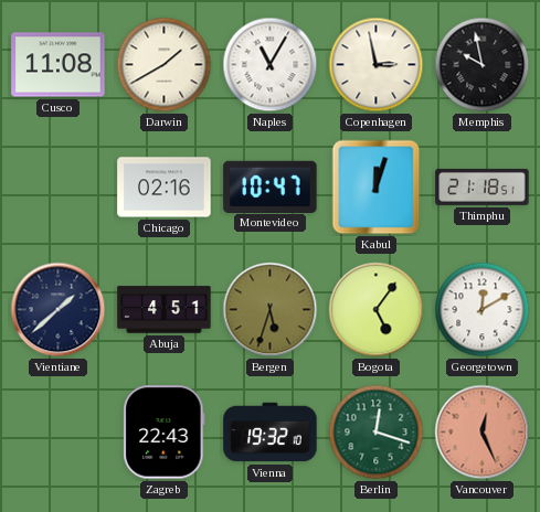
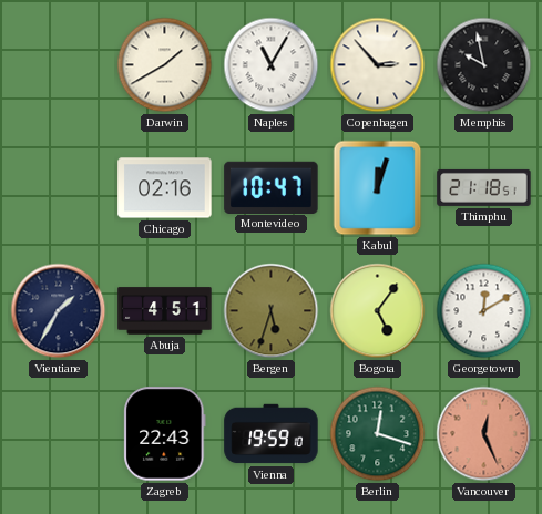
Cusco: 11:08 -> none
Copenhagen: 2:58 -> 2:53
Vientiane: 1:38 -> 1:35
Vienna: 19:32 -> 19:59
